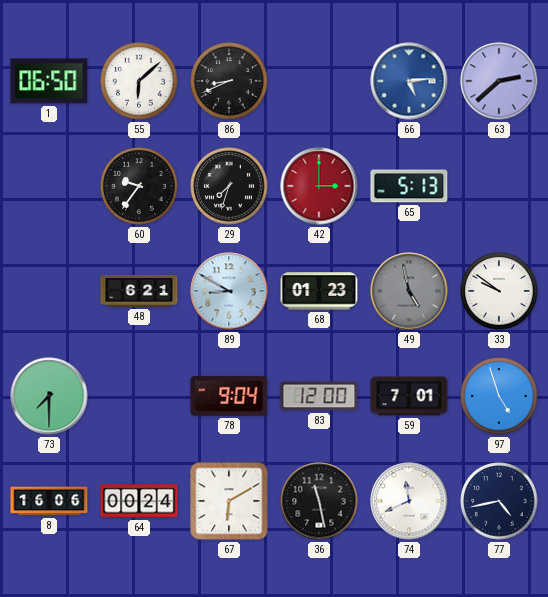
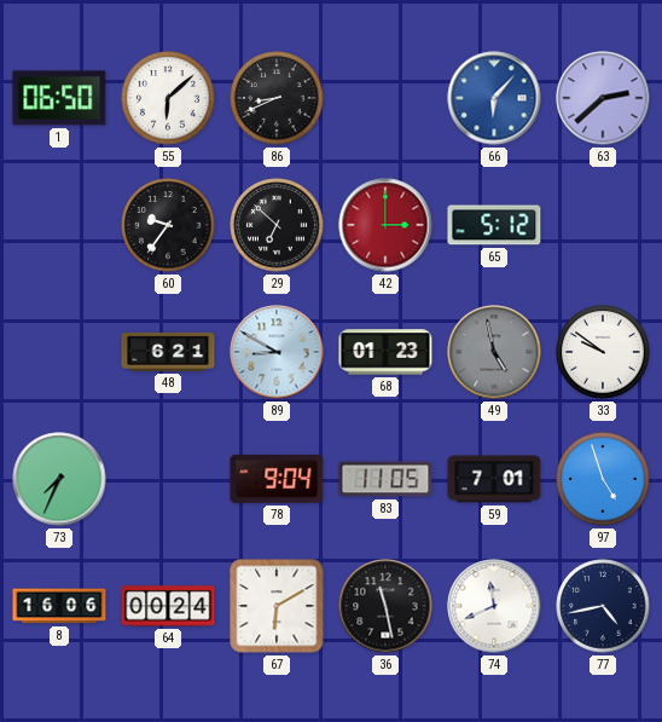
66: 5:14 -> 6:07
29: 7:33 -> 6:52
65: 5:13 -> 5:12
73: 7:30 -> 7:34
83: 12:00 -> 11:05
